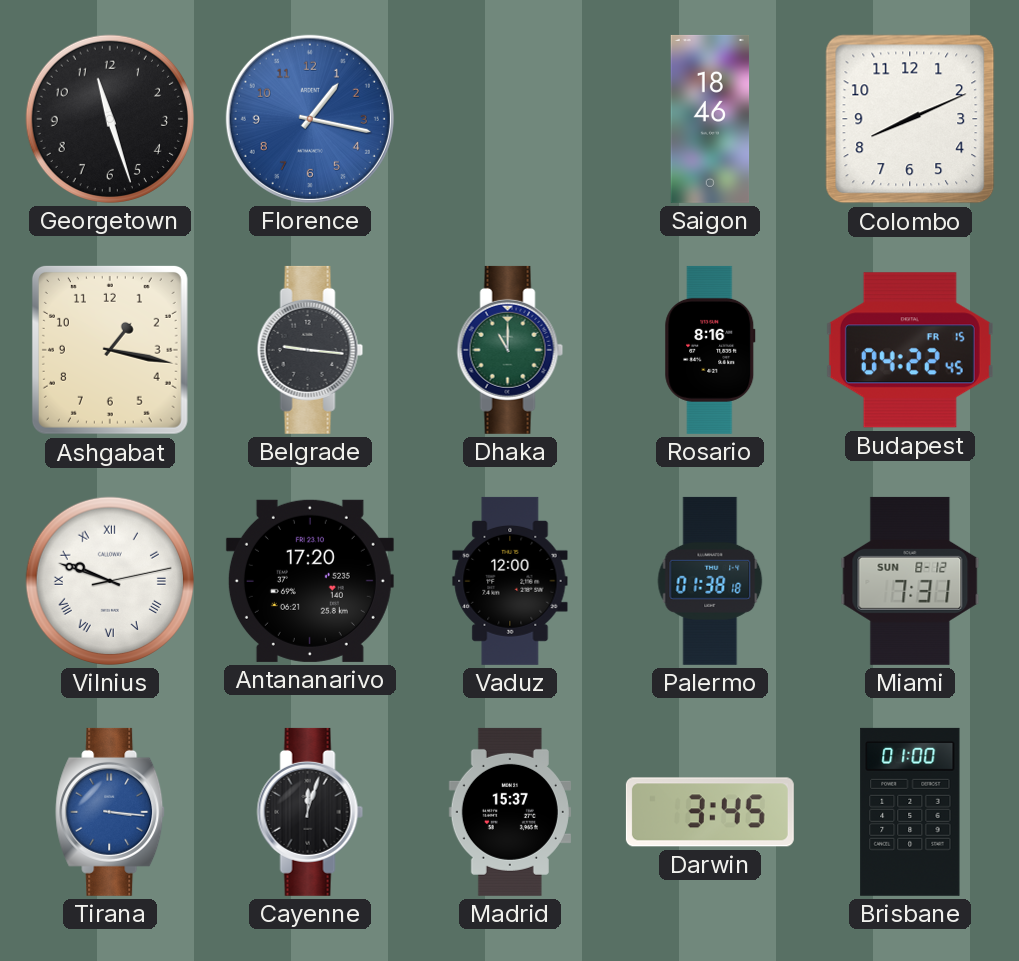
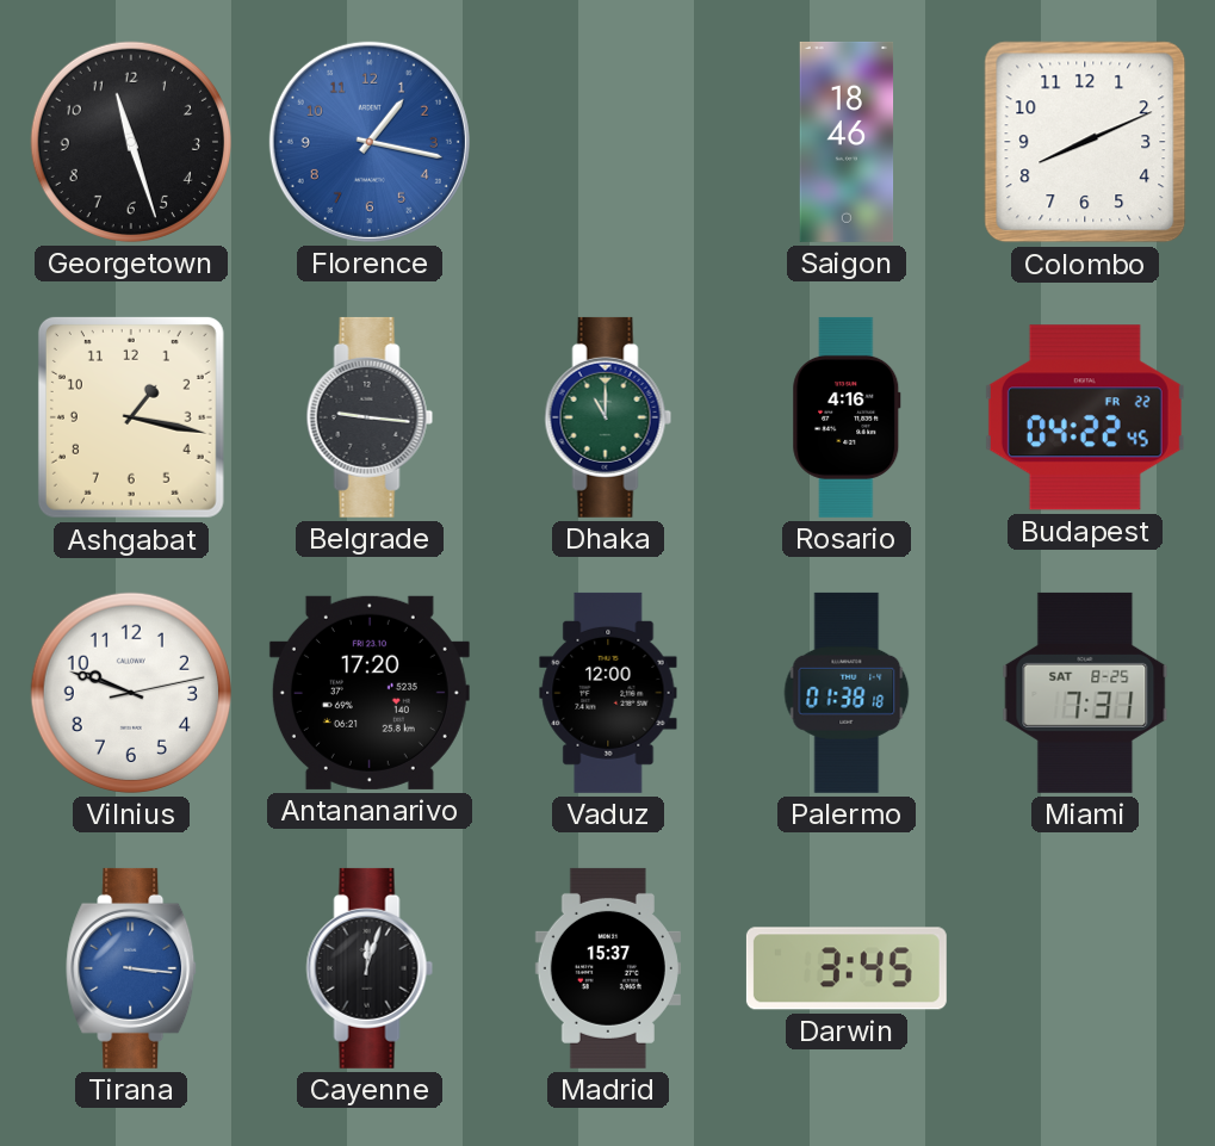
Rosario: 8:16 -> 4:16
Budapest date: FR 15 -> FR 22
Vilnius numerals: Roman -> Arabic
Miami date: SUN 8-12 -> SAT 8-25
Brisbane: 01:00 -> none
